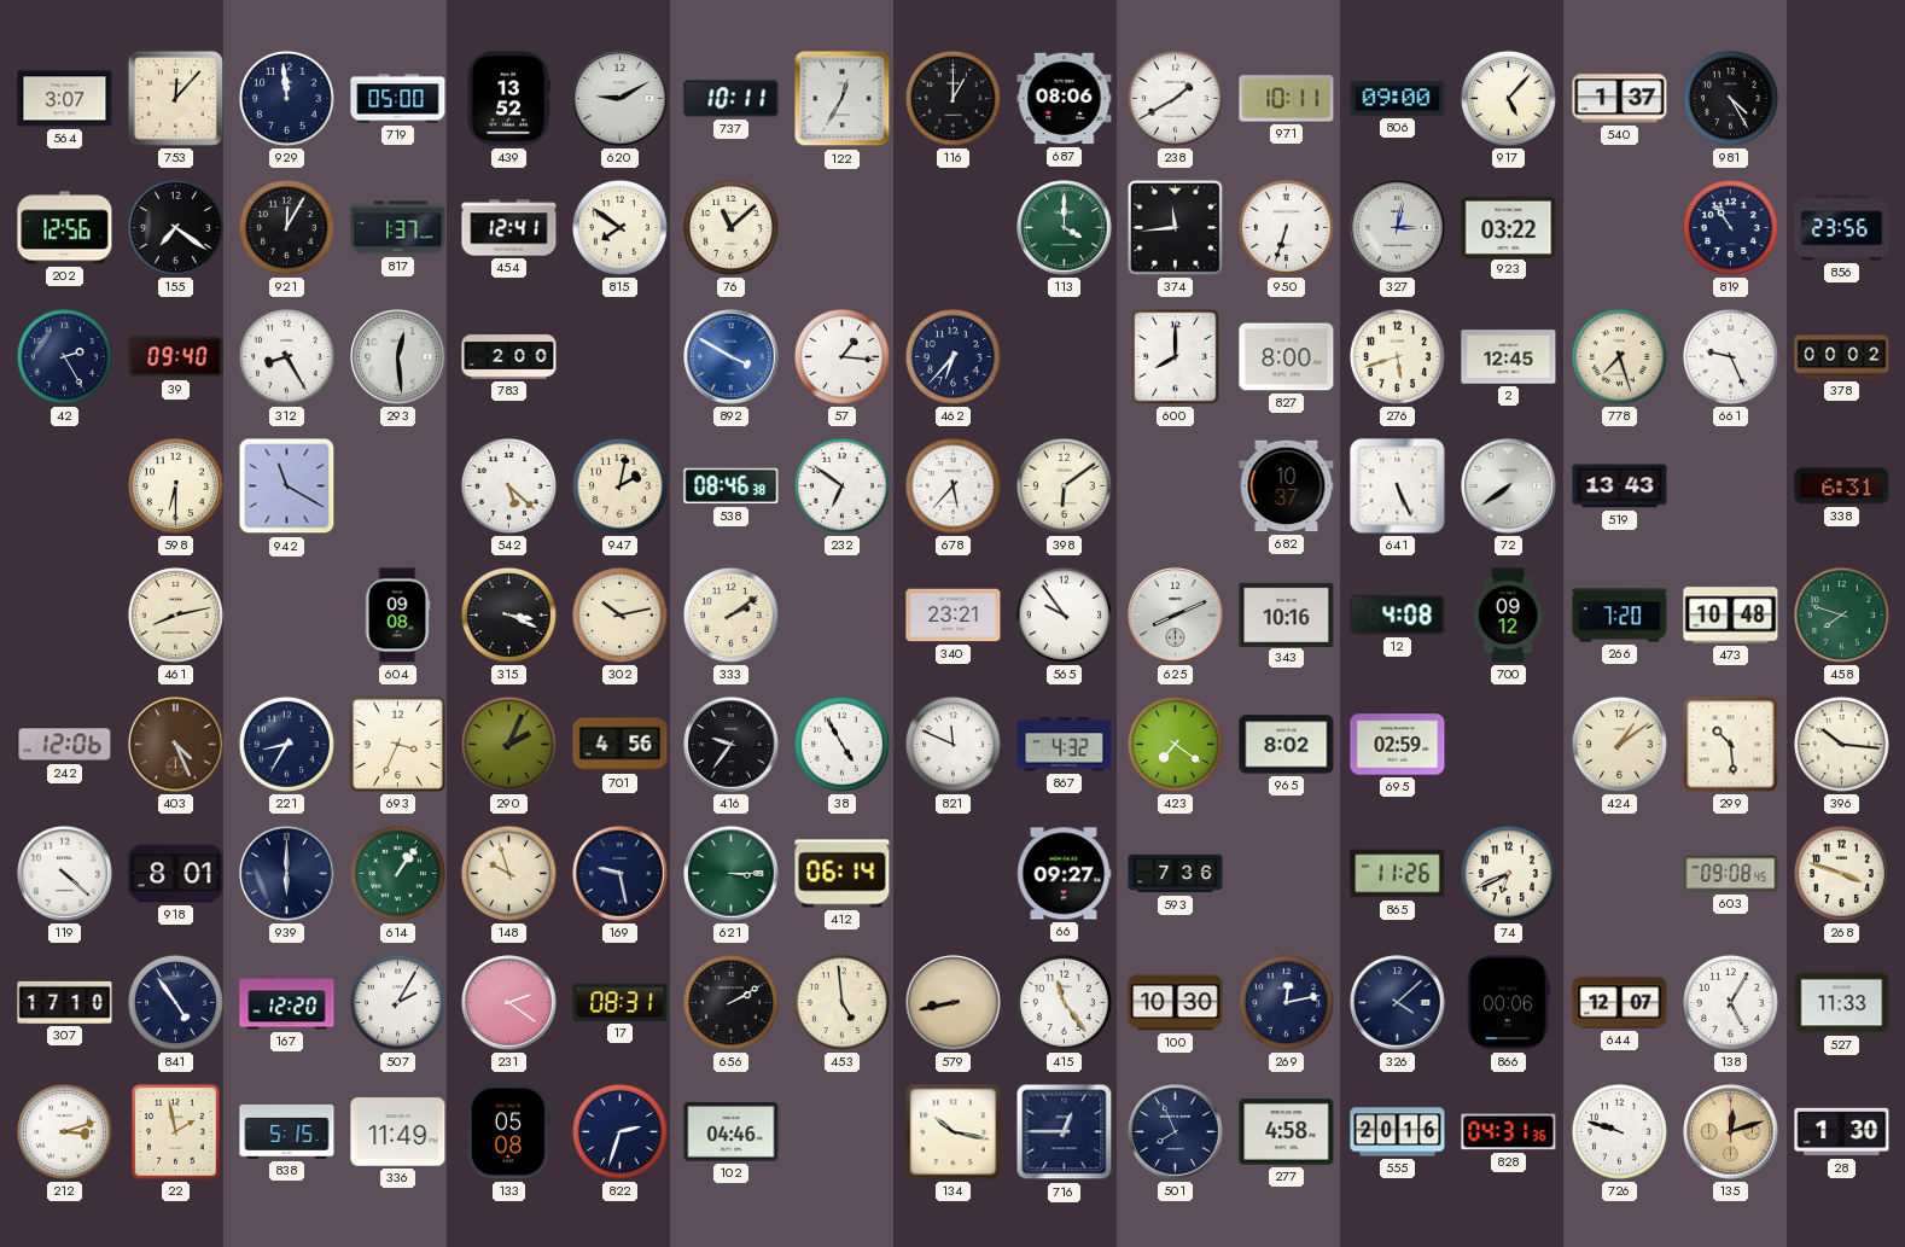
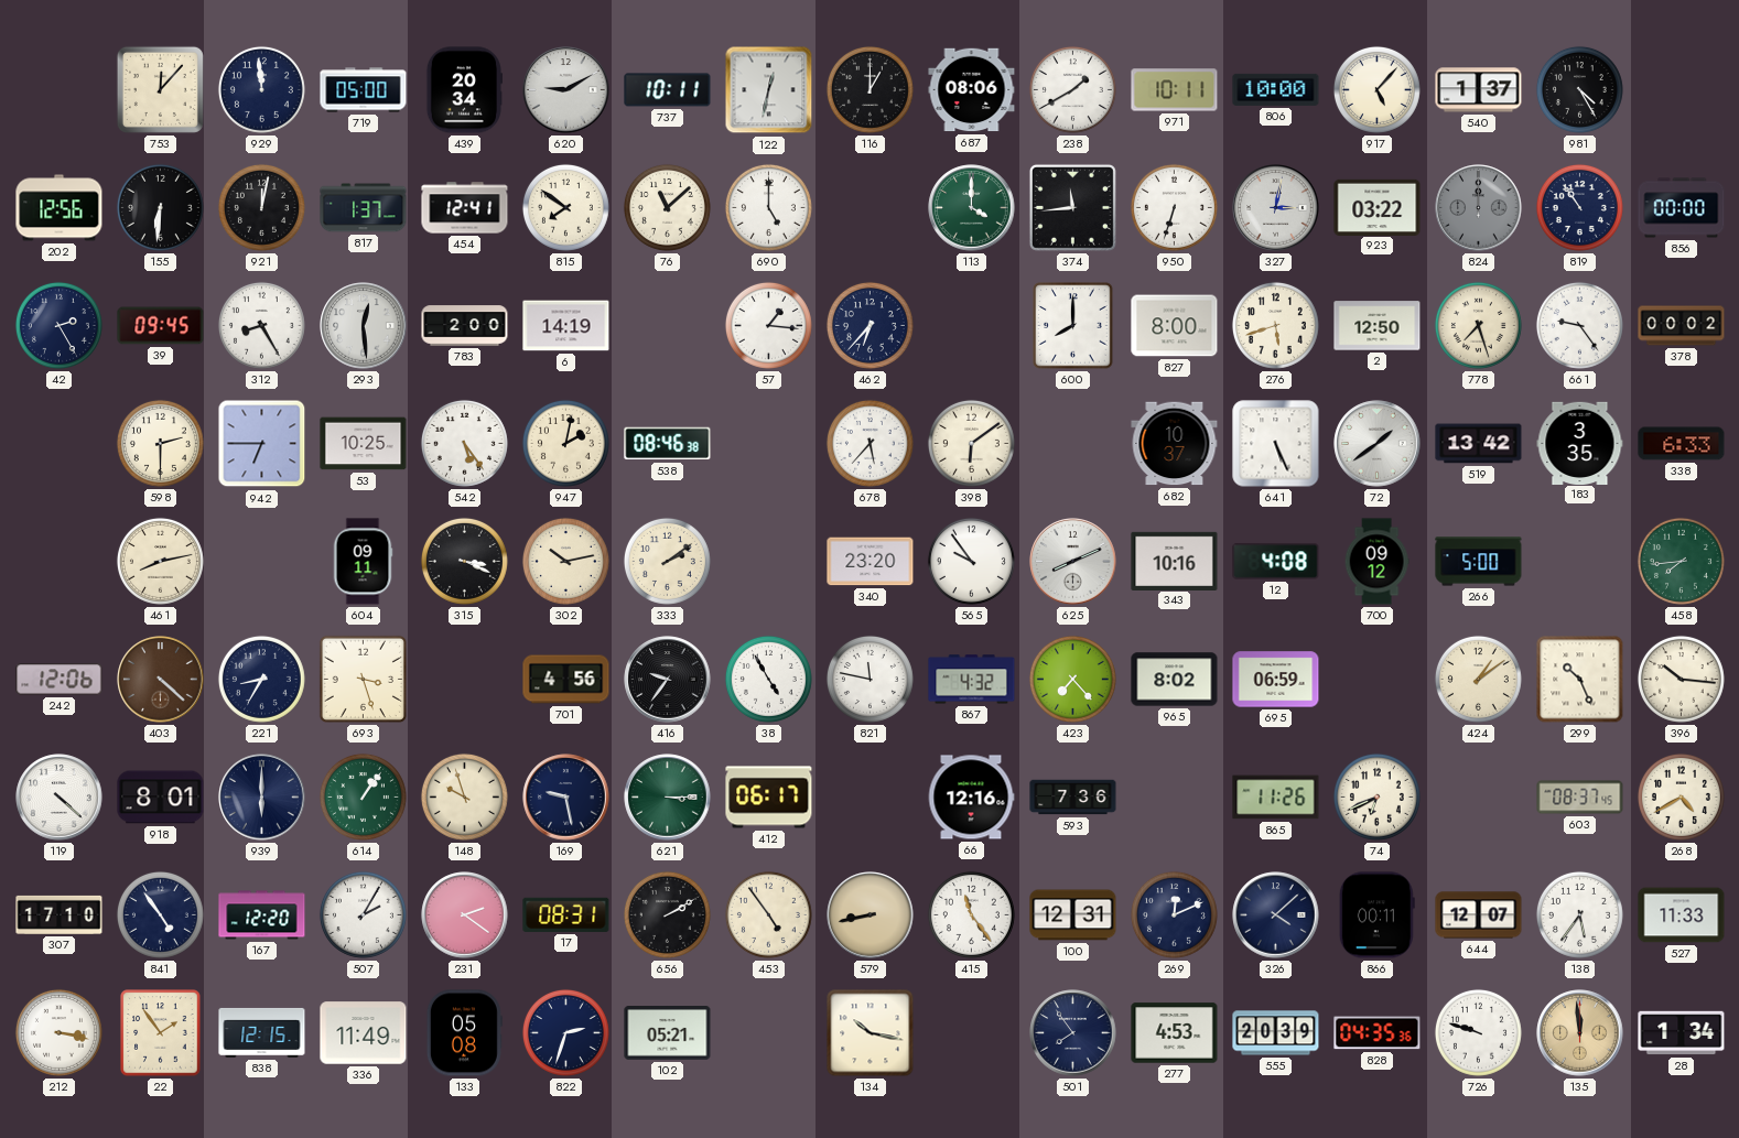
564: 3:07 -> none
439: 13:52 -> 20:34
122: 12:35 -> 12:32
806: 09:00 -> 10:00
155: 7:21 -> 6:31
921: 12:05 -> 12:02
690: none -> 5:00
824: none -> 12:00
856: 23:56 -> 00:00
39: 09:40 -> 09:45
6: none -> 14:19
892: 3:50 -> none
2: 12:45 -> 12:50
661: 9:26 -> 9:24
598: 6:30 -> 2:30
942: 11:20 -> 6:45
53: none -> 10:25
542: 5:22 -> 5:24
232: 6:51 -> none
72: 7:39 -> 1:39
519: 13:43 -> 13:42
183: none -> 3:35
338: 6:31 -> 6:33
604: 09:08 -> 09:11
340: 23:21 -> 23:20
266: 7:20 -> 5:00
473: 10:48 -> none
458: 7:48 -> 7:44
403: 4:26 -> 4:22
693: 3:34 -> 3:27
290: 2:04 -> none
821: 11:49 -> 11:47
423: 7:21 -> 7:23
695: 02:59 -> 06:59
299: 10:29 -> 10:26
412: 06:14 -> 06:17
66: 09:27 -> 12:16
603: 09:08 -> 08:37
268: 3:48 -> 4:40
453: 4:59 -> 4:54
100: 10:30 -> 12:31
269: 12:13 -> 12:11
866: 00:06 -> 00:11
138: 5:05 -> 5:36
212: 3:12 -> 3:17
22: 1:58 -> 1:54
838: 5:15 -> 12:15
102: 04:46 -> 05:21
716: 12:45 -> none
501: 7:56 -> 7:54
277: 4:58 -> 4:53
555: 20:16 -> 20:39
828: 04:31 -> 04:35
135: 12:12 -> 11:59
28: 1:30 -> 1:34
